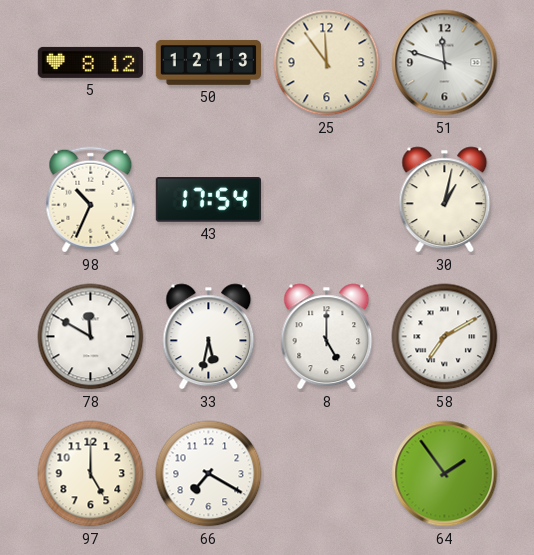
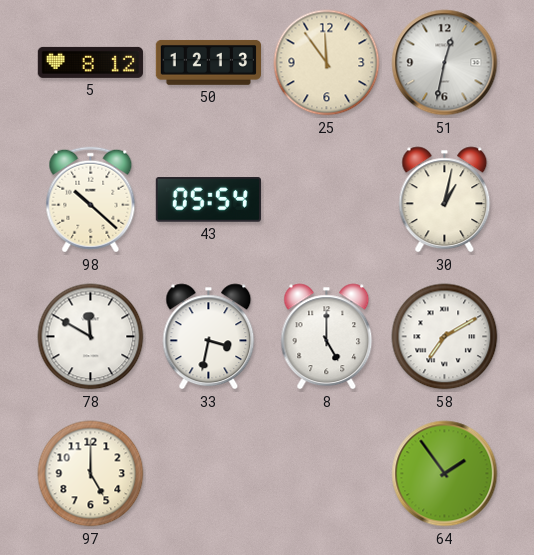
51: 11:48 -> 12:32
98: 10:34 -> 10:22
43: 17:54 -> 05:54
33: 5:32 -> 3:32
66: 7:20 -> none
